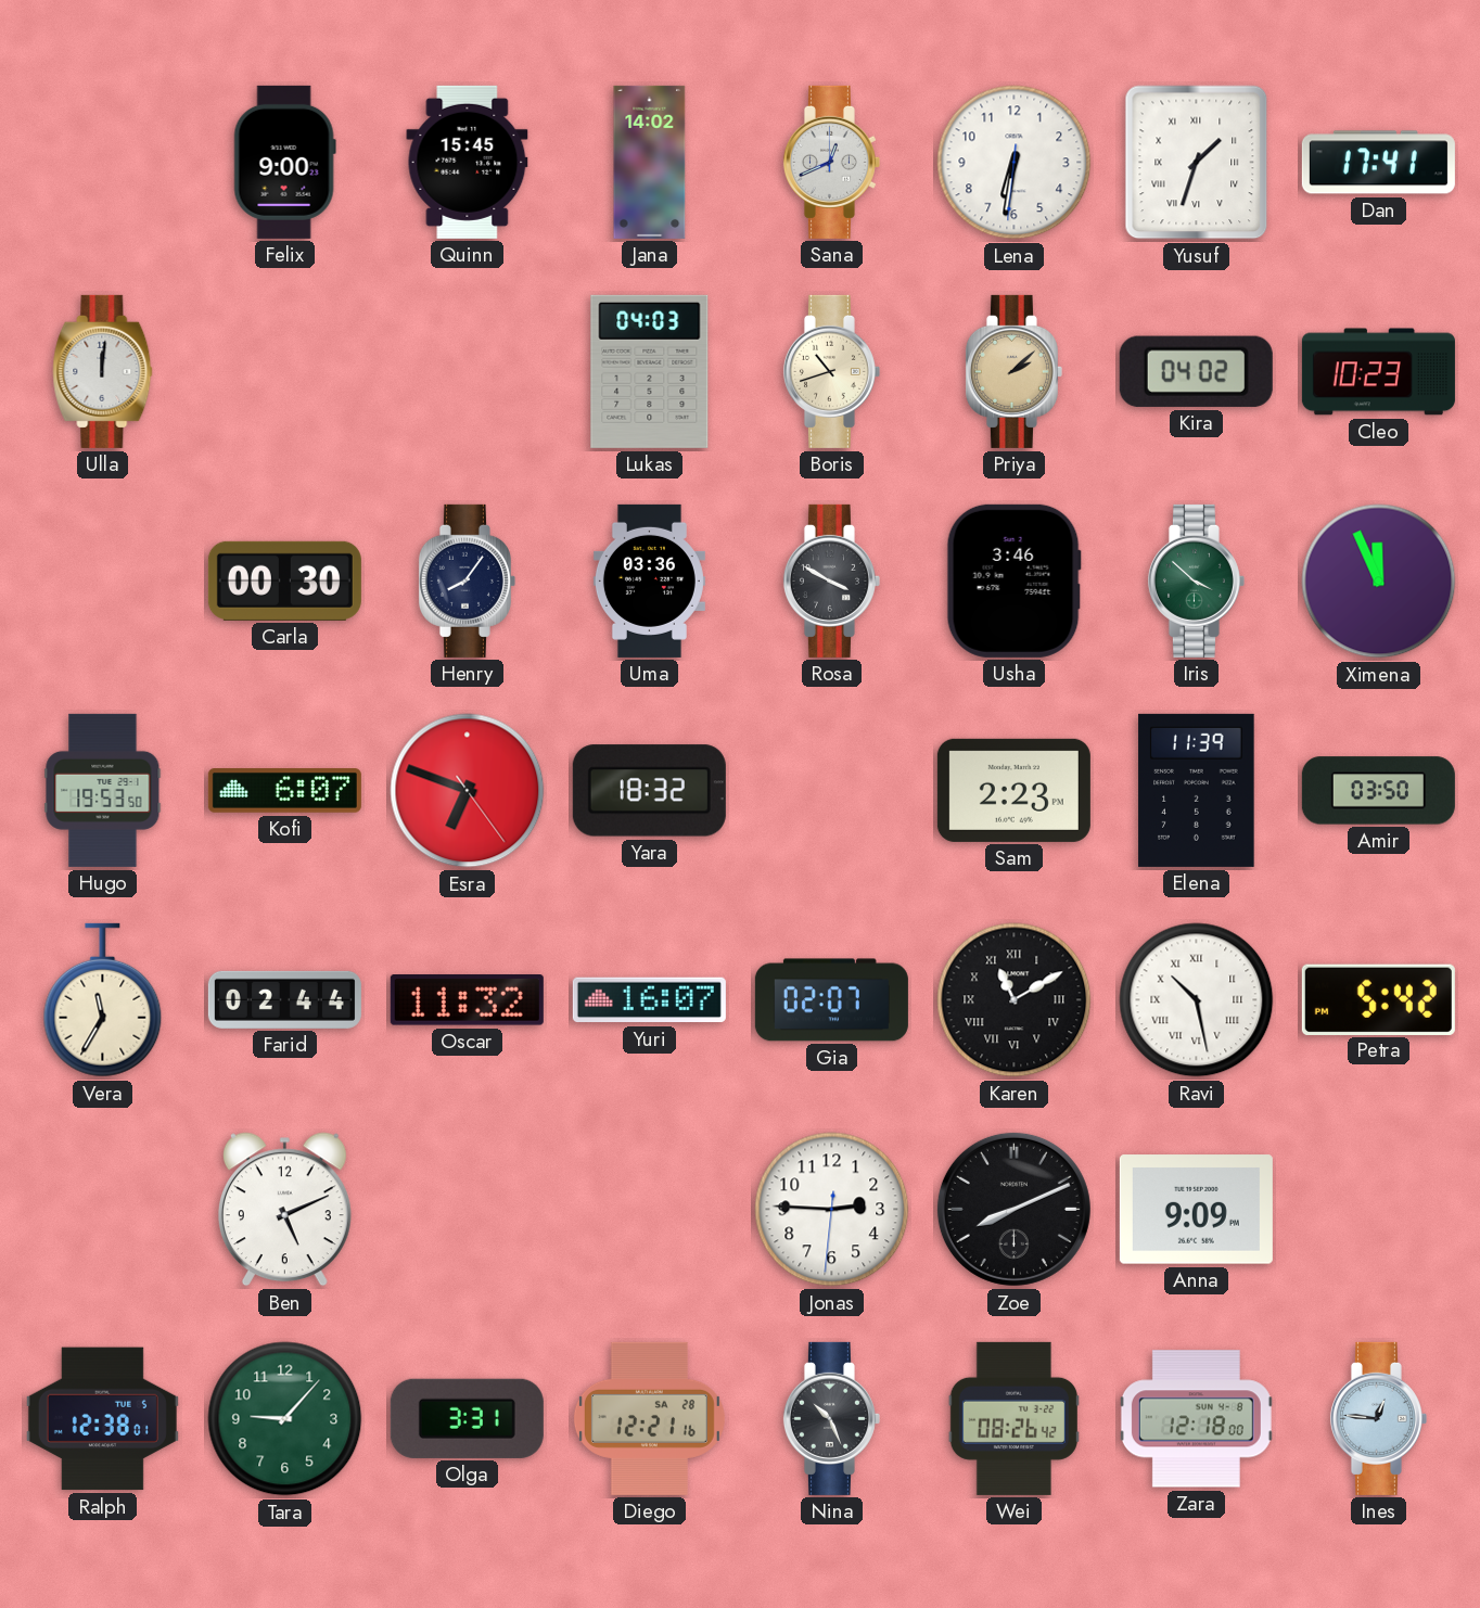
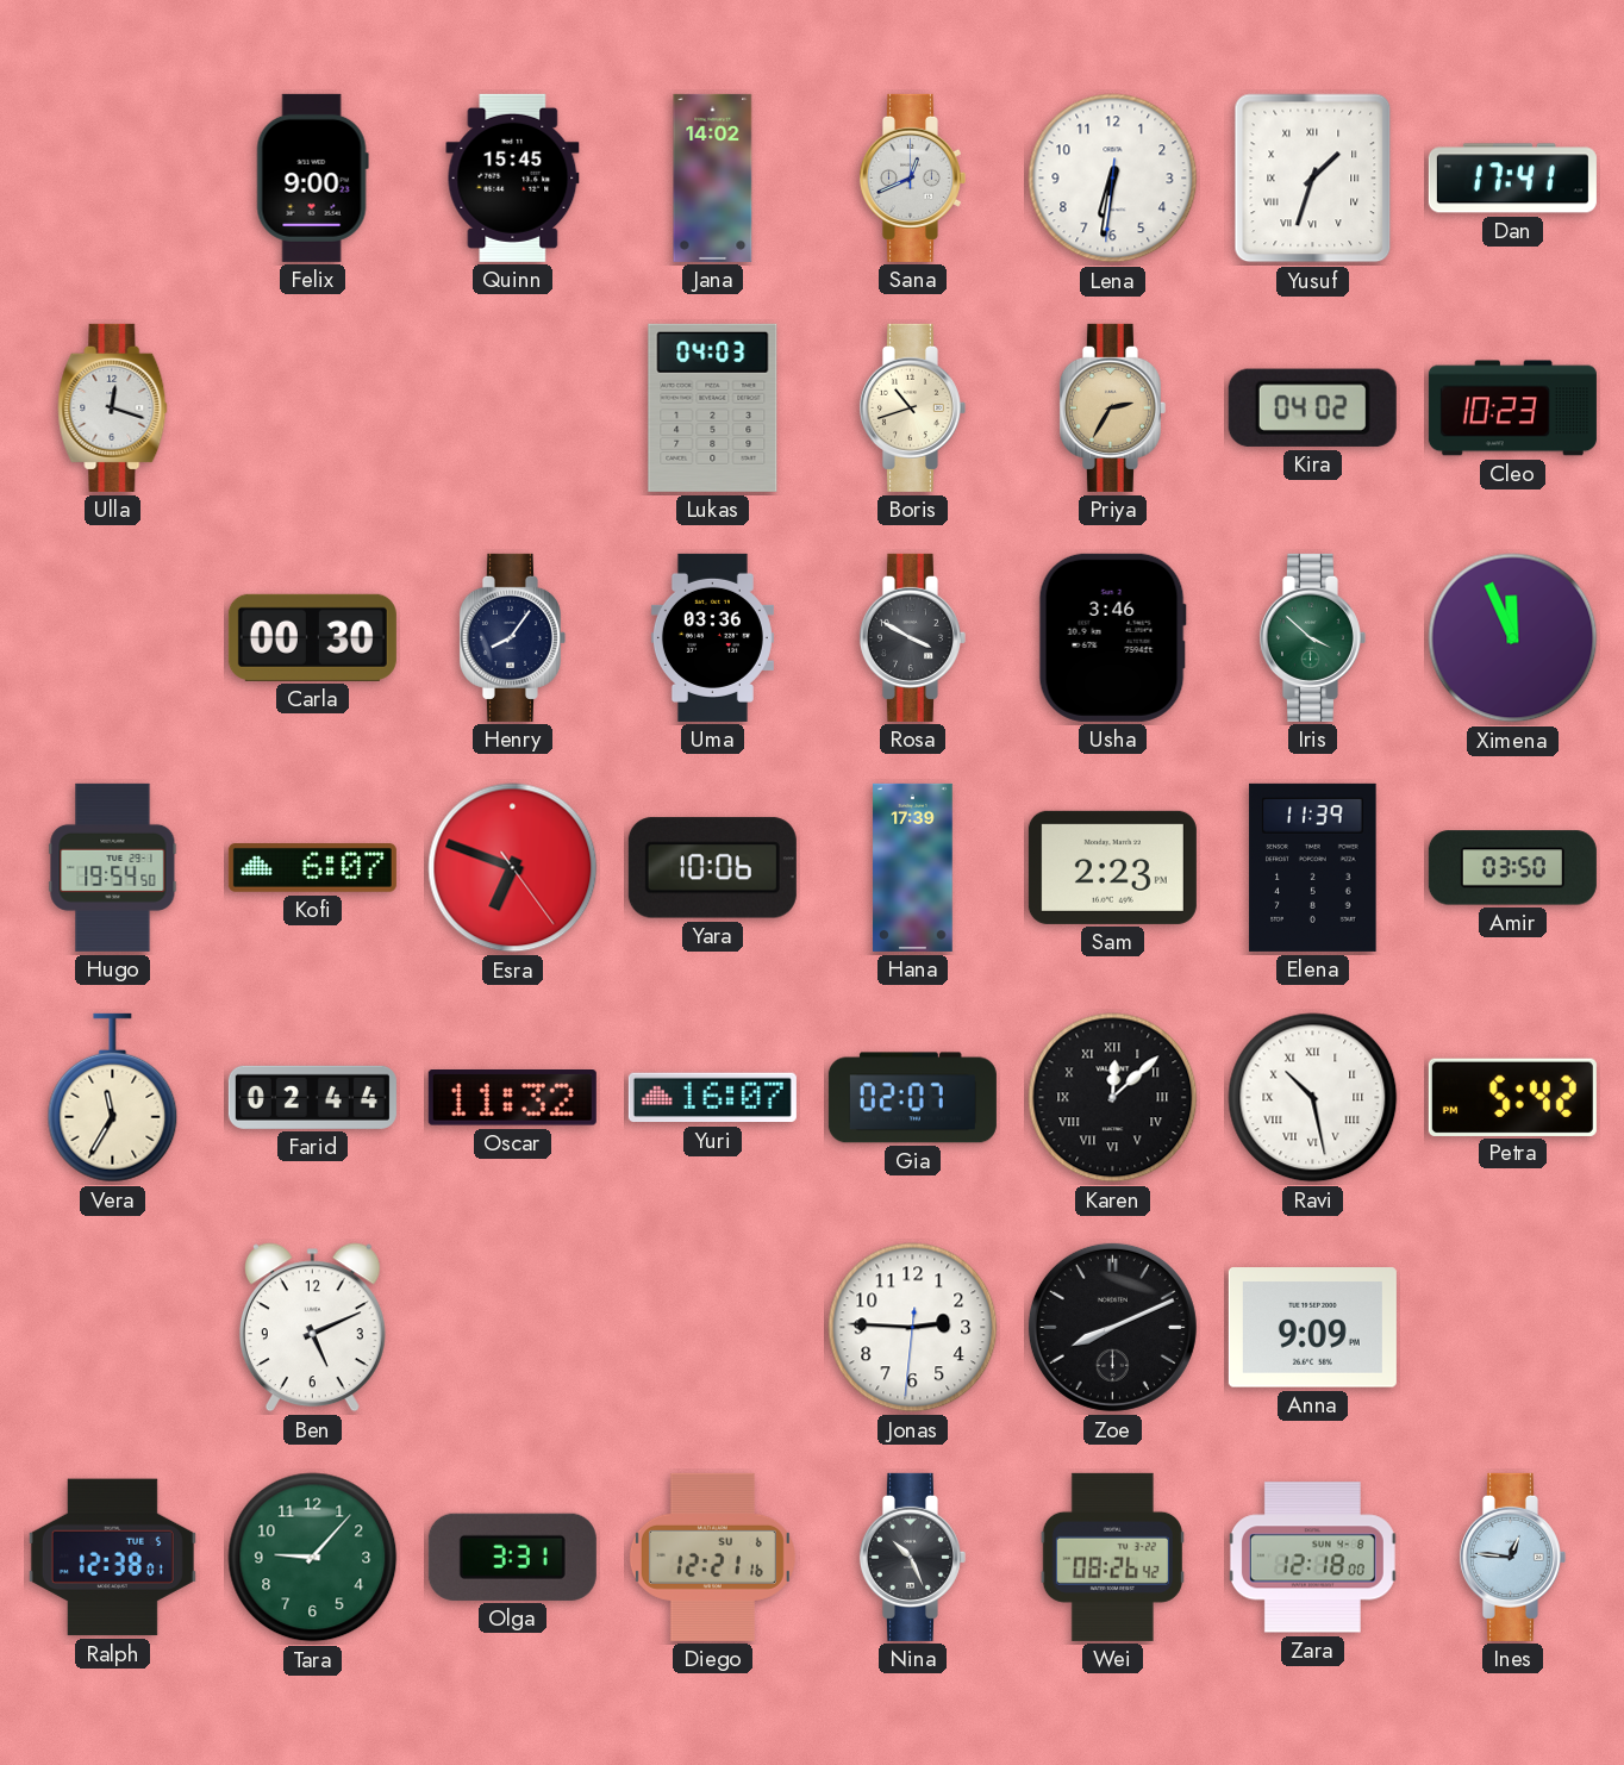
Ulla: 12:01 -> 12:18
Priya: 2:08 -> 2:35
Hugo: 19:53 -> 19:54
Yara: 18:32 -> 10:06
Hana: none -> 17:39
Karen: 11:10 -> 12:08
Diego date: SA 28 -> SU 6
